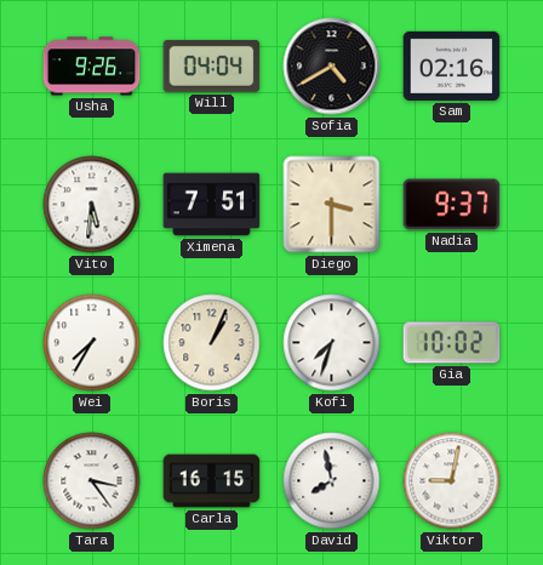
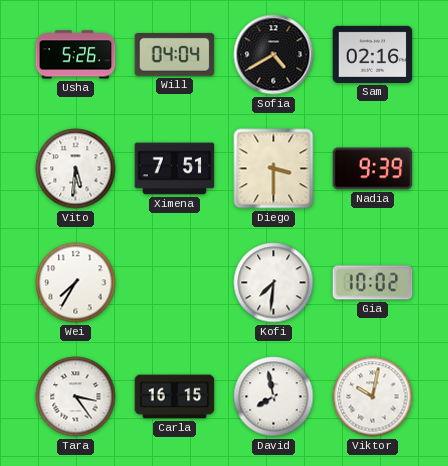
Usha: 9:26 -> 5:26
Nadia: 9:37 -> 9:39
Boris: 1:04 -> none
Kofi: 7:33 -> 7:31
Viktor: 9:02 -> 10:02
